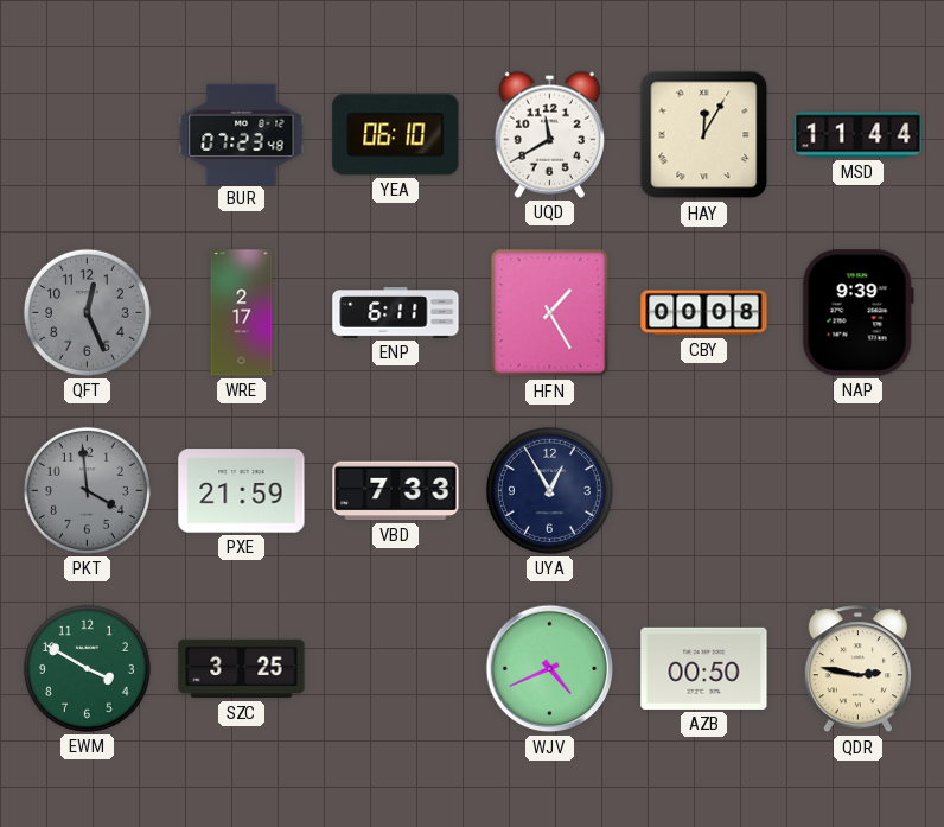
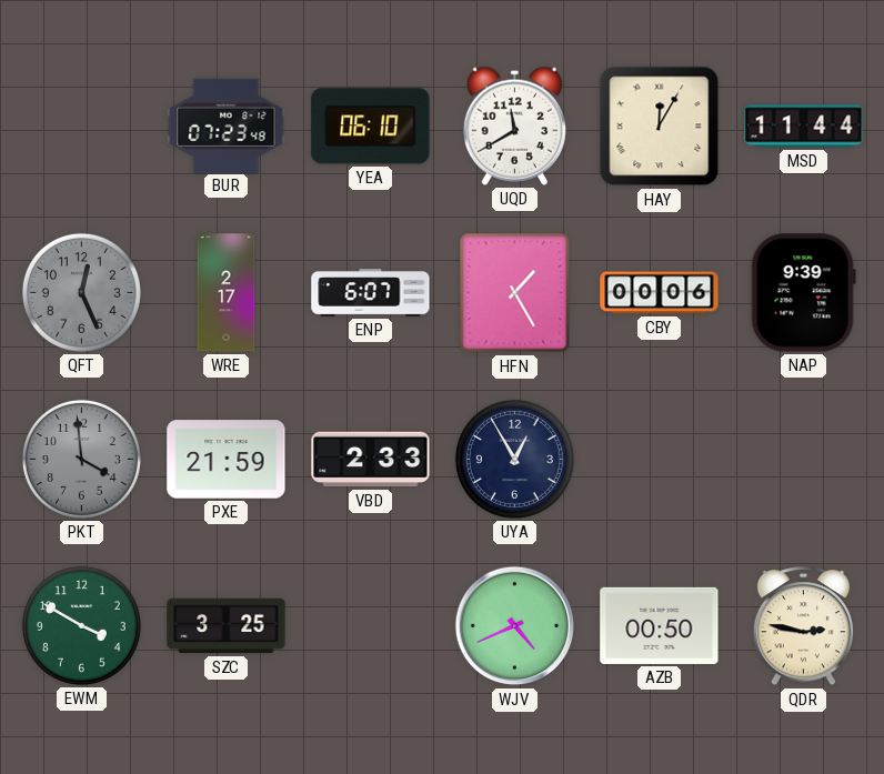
ENP: 6:11 -> 6:07
CBY: 00:08 -> 00:06
VBD: 7:33 -> 2:33
